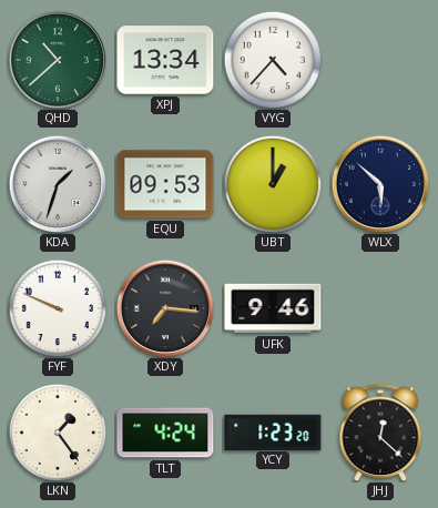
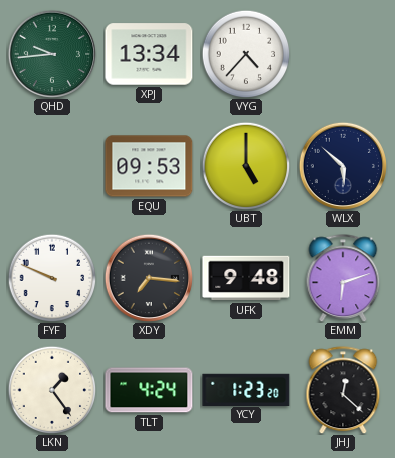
QHD: 10:38 -> 9:44
KDA: 1:33 -> none
UBT: 1:00 -> 5:00
UFK: 9:46 -> 9:48
EMM: none -> 6:12
